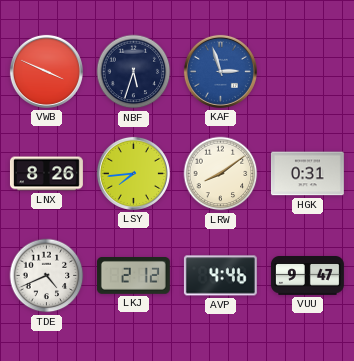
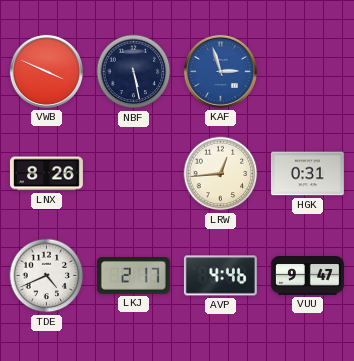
NBF: 5:33 -> 5:28
LSY: 7:44 -> none
LRW: 8:09 -> 12:44
LKJ: 2:12 -> 2:17
